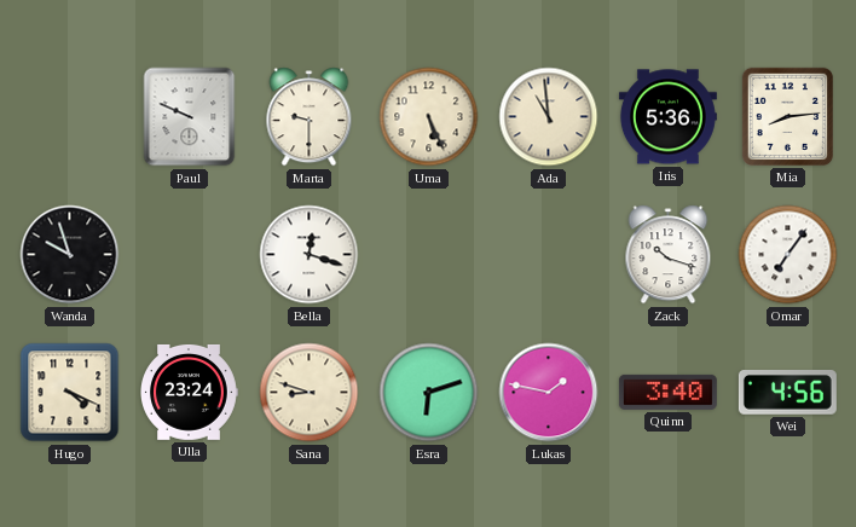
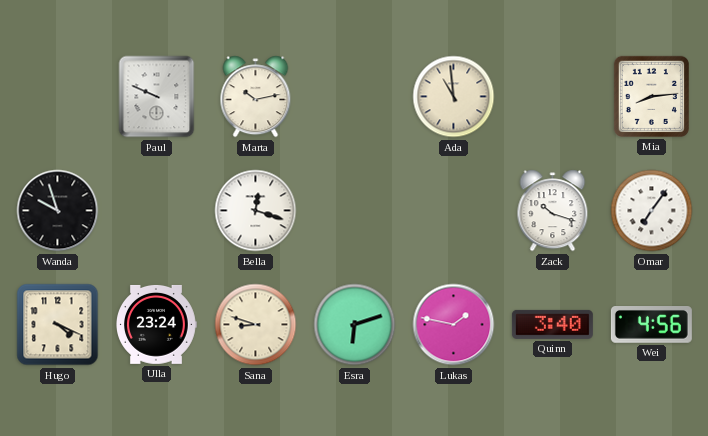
Marta: 9:30 -> 10:13
Uma: 5:26 -> none
Iris: 5:36 -> none
